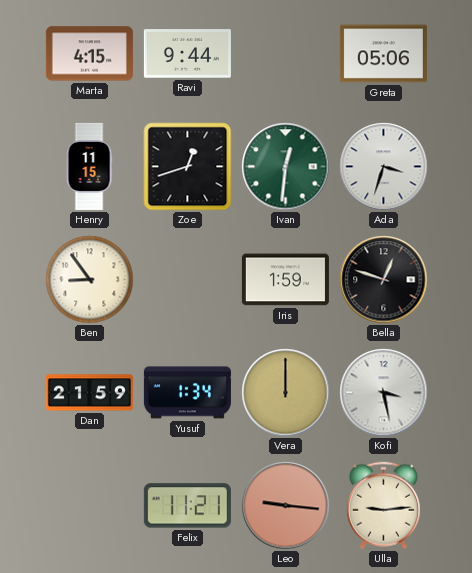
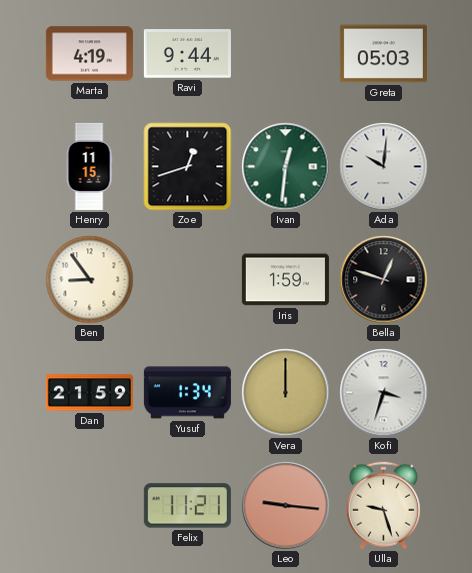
Marta: 4:15 -> 4:19
Greta: 05:06 -> 05:03
Ada: 3:33 -> 10:01
Kofi: 3:28 -> 3:33
Ulla: 9:14 -> 9:27
